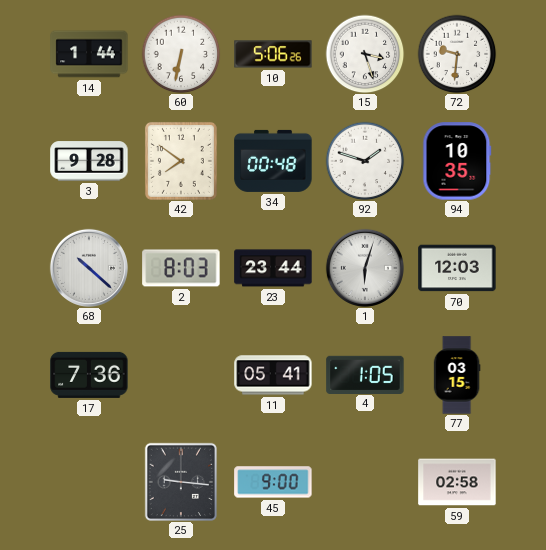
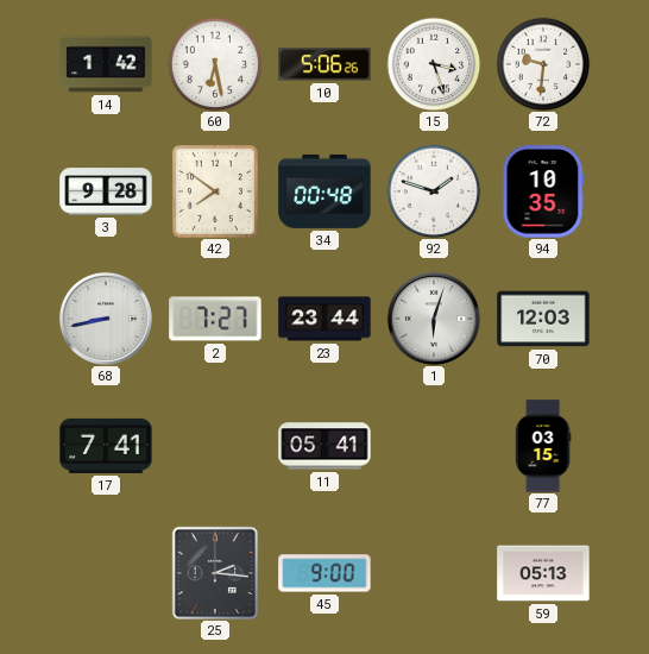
14: 1:44 -> 1:42
60: 6:32 -> 6:28
68: 10:22 -> 8:43
2: 8:03 -> 7:27
17: 7:36 -> 7:41
4: 1:05 -> none
25: 9:16 -> 2:16
59: 02:58 -> 05:13
